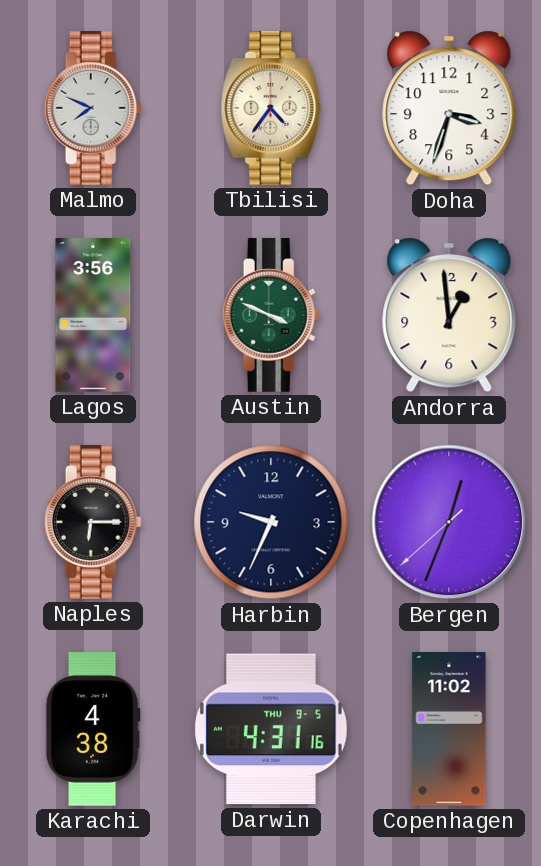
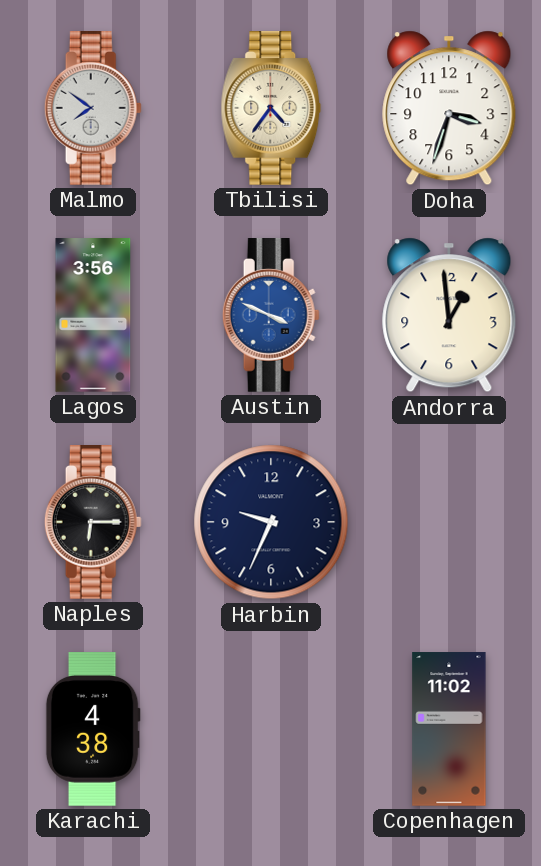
Malmo: 7:49 -> 7:51
Austin dial: green -> blue
Bergen: 12:33 -> none
Darwin: 4:31 -> none
